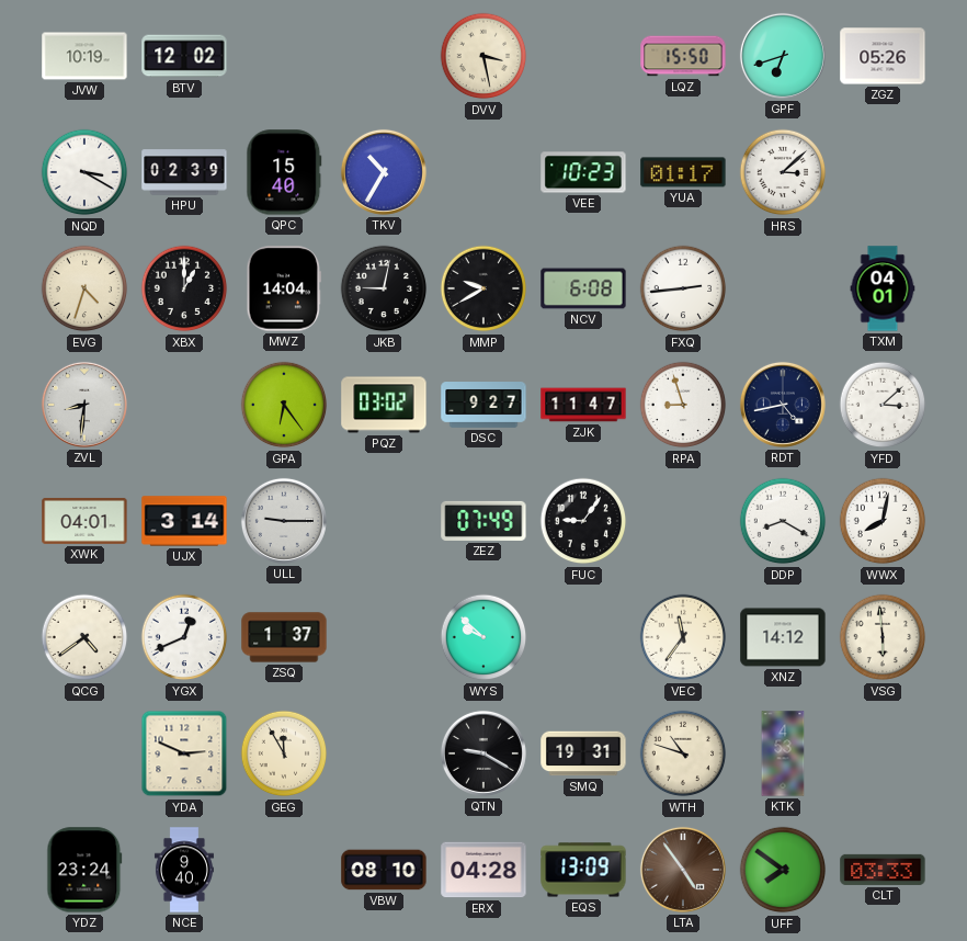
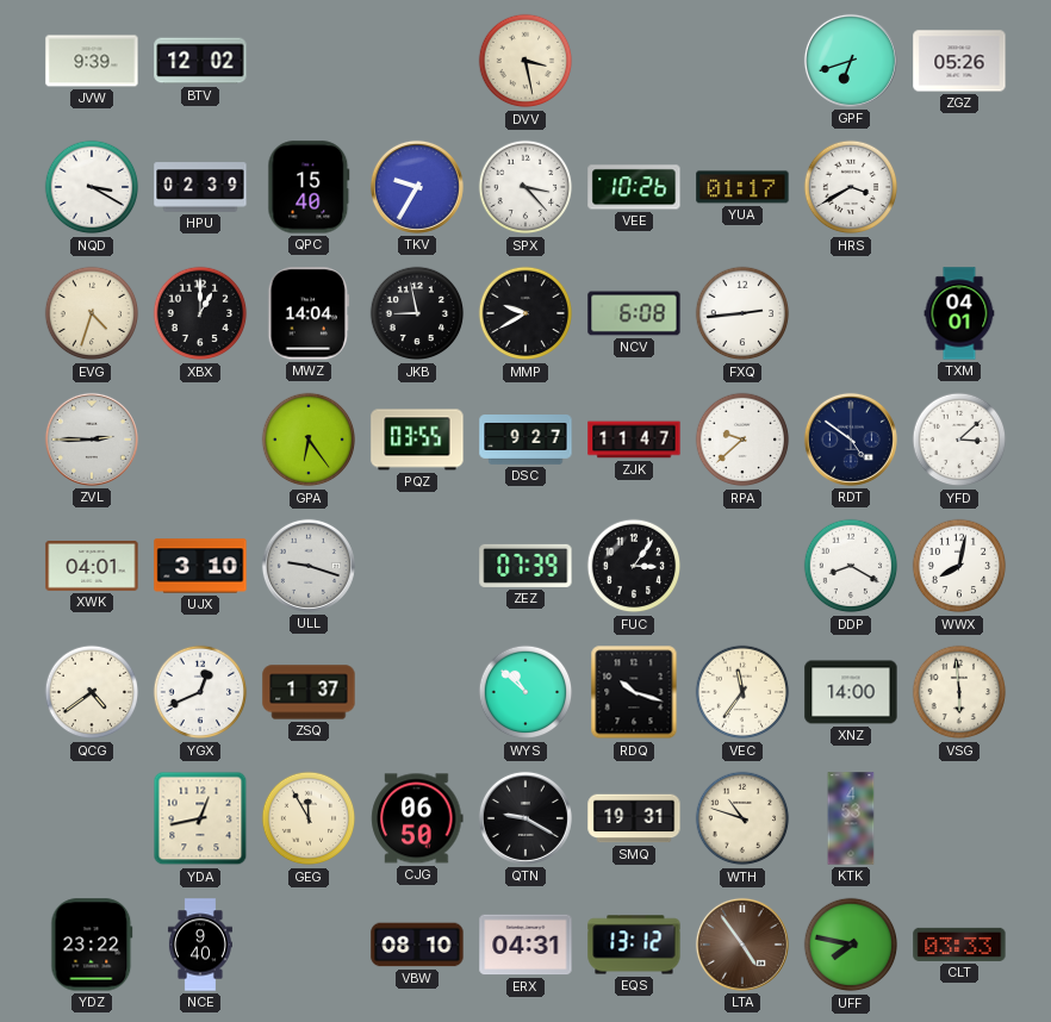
JVW: 10:19 -> 9:39
LQZ: 15:50 -> none
TKV: 10:35 -> 9:35
SPX: none -> 3:23
VEE: 10:23 -> 10:26
HRS: 3:08 -> 3:40
JKB: 9:02 -> 8:58
ZVL: 8:31 -> 2:45
PQZ: 03:02 -> 03:55
RPA: 8:57 -> 9:38
RDT: 4:43 -> 4:51
UJX: 3:14 -> 3:10
ULL: 9:15 -> 9:18
ZEZ: 07:49 -> 07:39
FUC: 9:06 -> 3:06
WYS: 9:52 -> 10:52
RDQ: none -> 10:18
XNZ: 14:12 -> 14:00
YDA: 2:49 -> 12:43
CJG: none -> 06:50
YDZ: 23:24 -> 23:22
ERX: 04:28 -> 04:31
EQS: 13:09 -> 13:12
UFF: 7:51 -> 7:47
